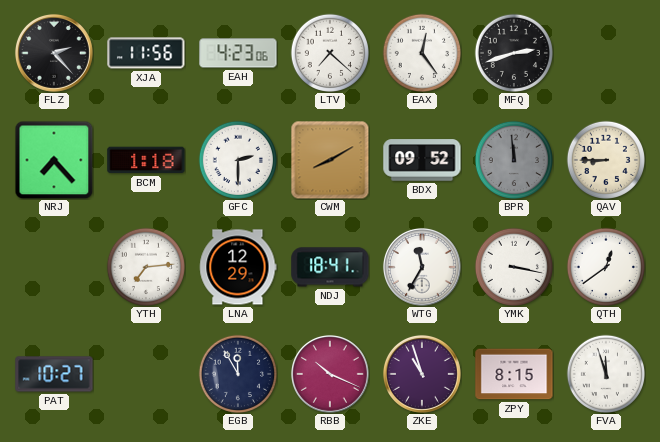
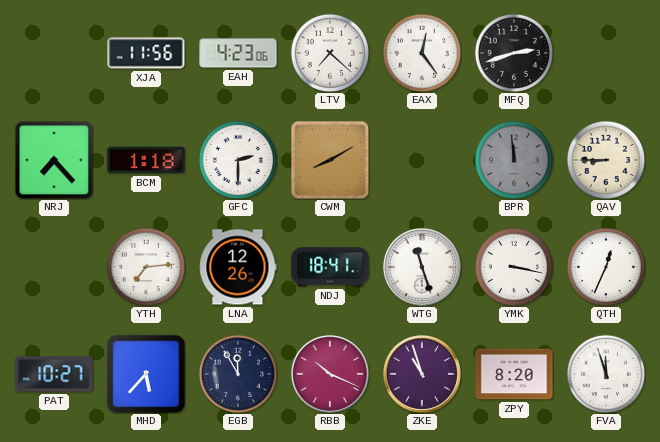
FLZ: 2:23 -> none
BDX: 09:52 -> none
LNA: 12:29 -> 12:26
WTG: 11:35 -> 11:27
QTH: 12:39 -> 12:34
MHD: none -> 5:37
ZPY: 8:15 -> 8:20
